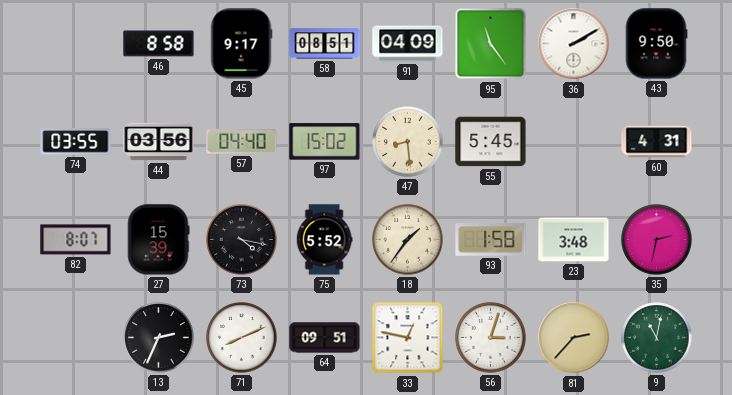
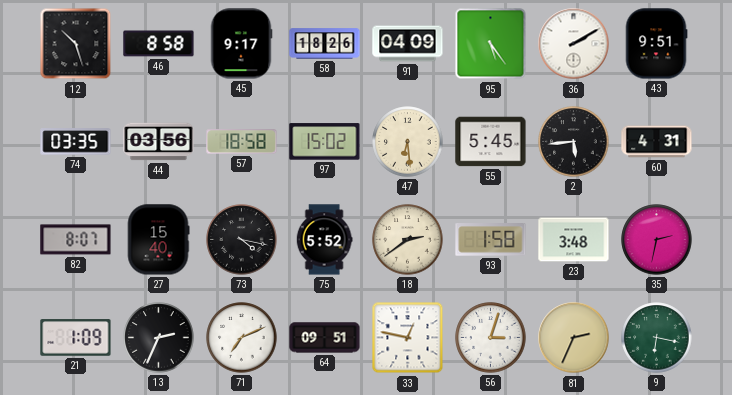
12: none -> 10:27
58: 08:51 -> 18:26
95: 11:24 -> 5:24
43: 9:50 -> 9:51
74: 03:55 -> 03:35
57: 04:40 -> 18:58
47: 8:29 -> 6:29
2: none -> 5:44
27: 15:39 -> 15:40
18: 1:36 -> 2:39
21: none -> 1:09
71: 8:11 -> 7:11
81: 2:37 -> 2:34
9: 11:02 -> 6:17
